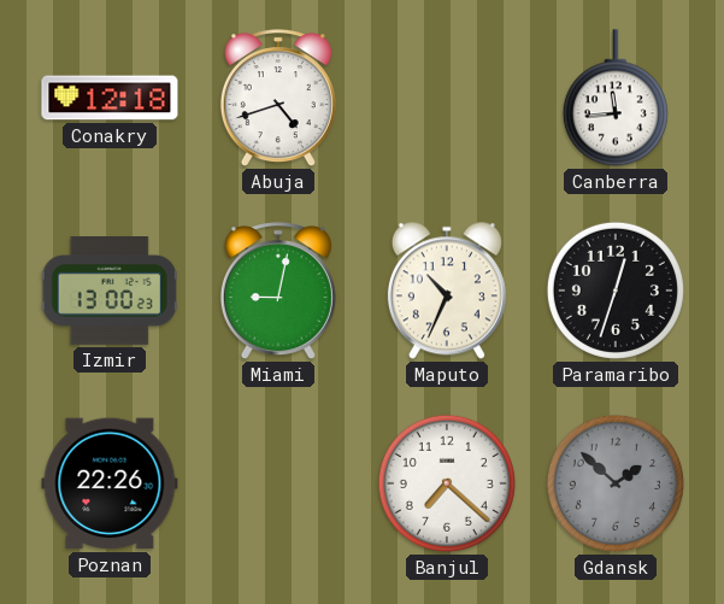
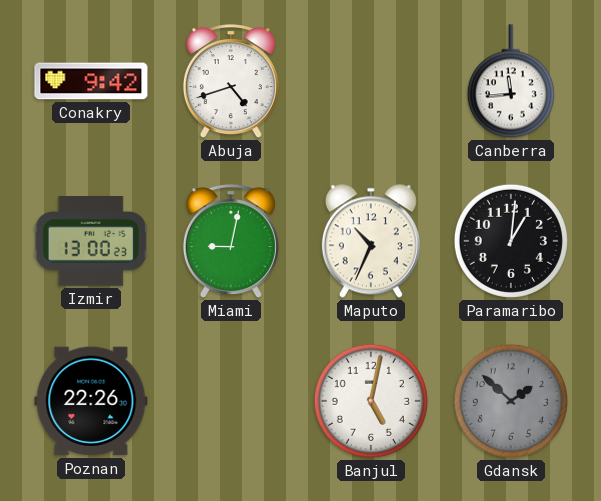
Conakry: 12:18 -> 9:42
Paramaribo: 12:33 -> 1:01
Banjul: 7:22 -> 5:02
